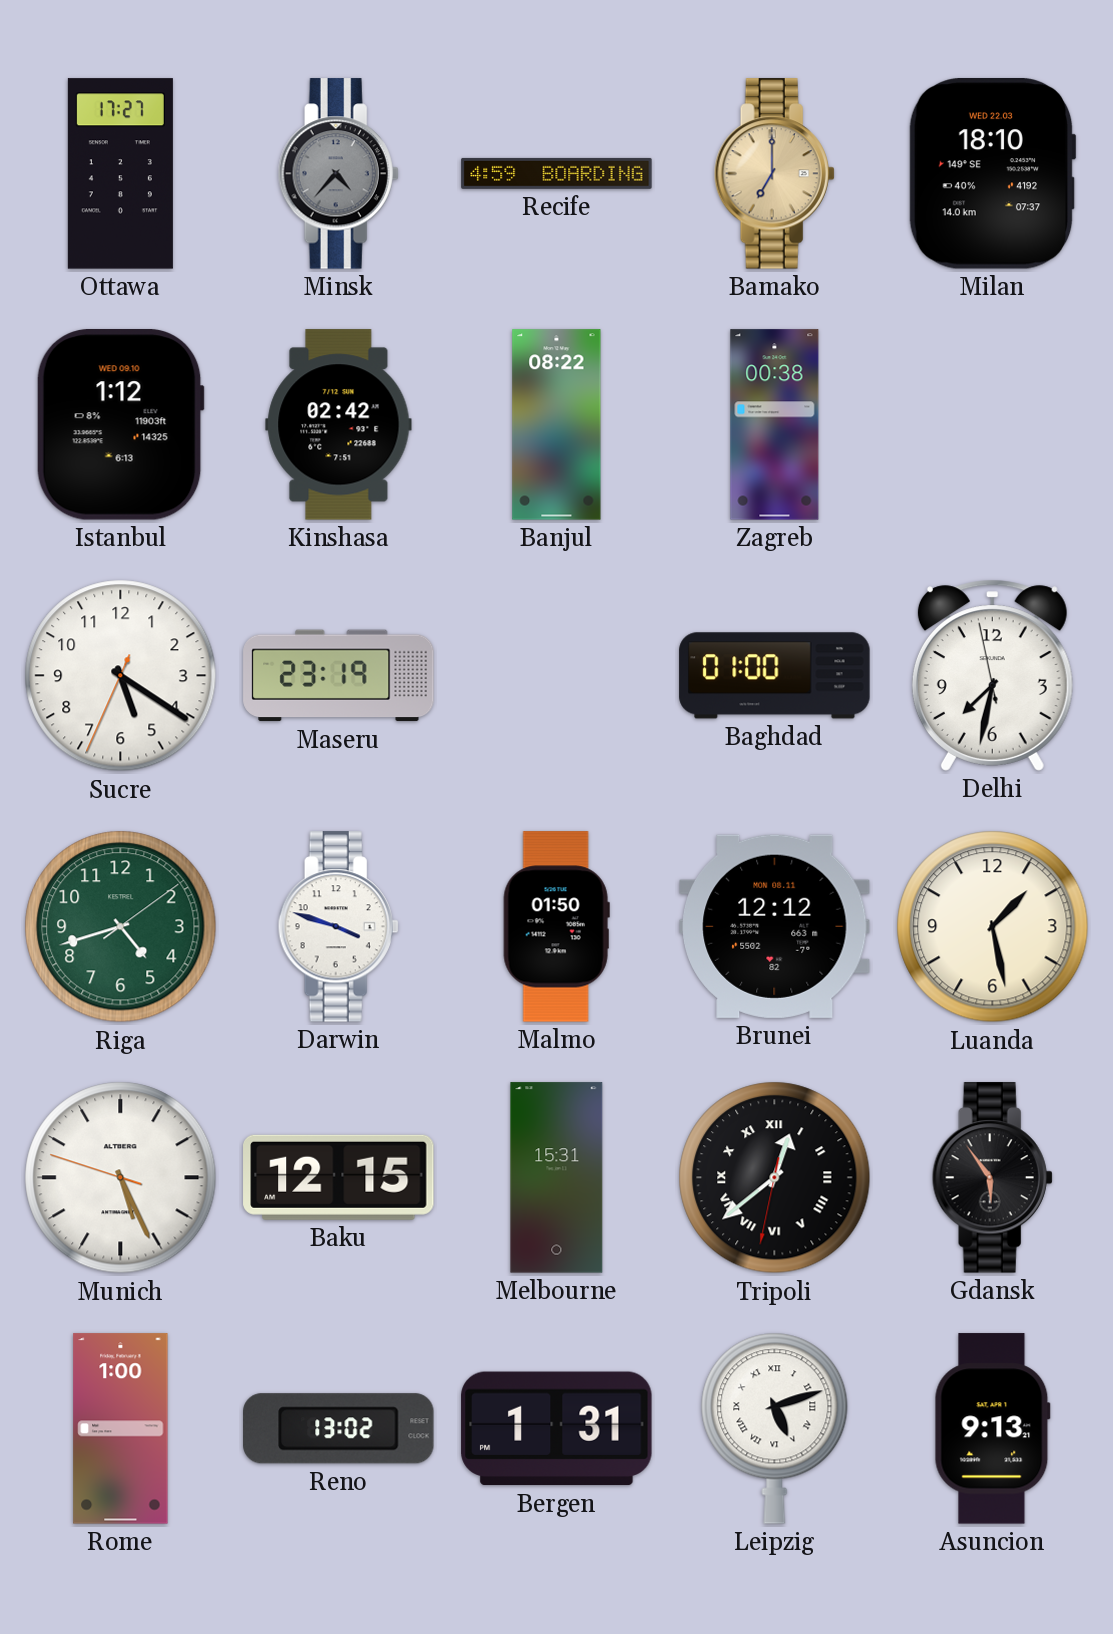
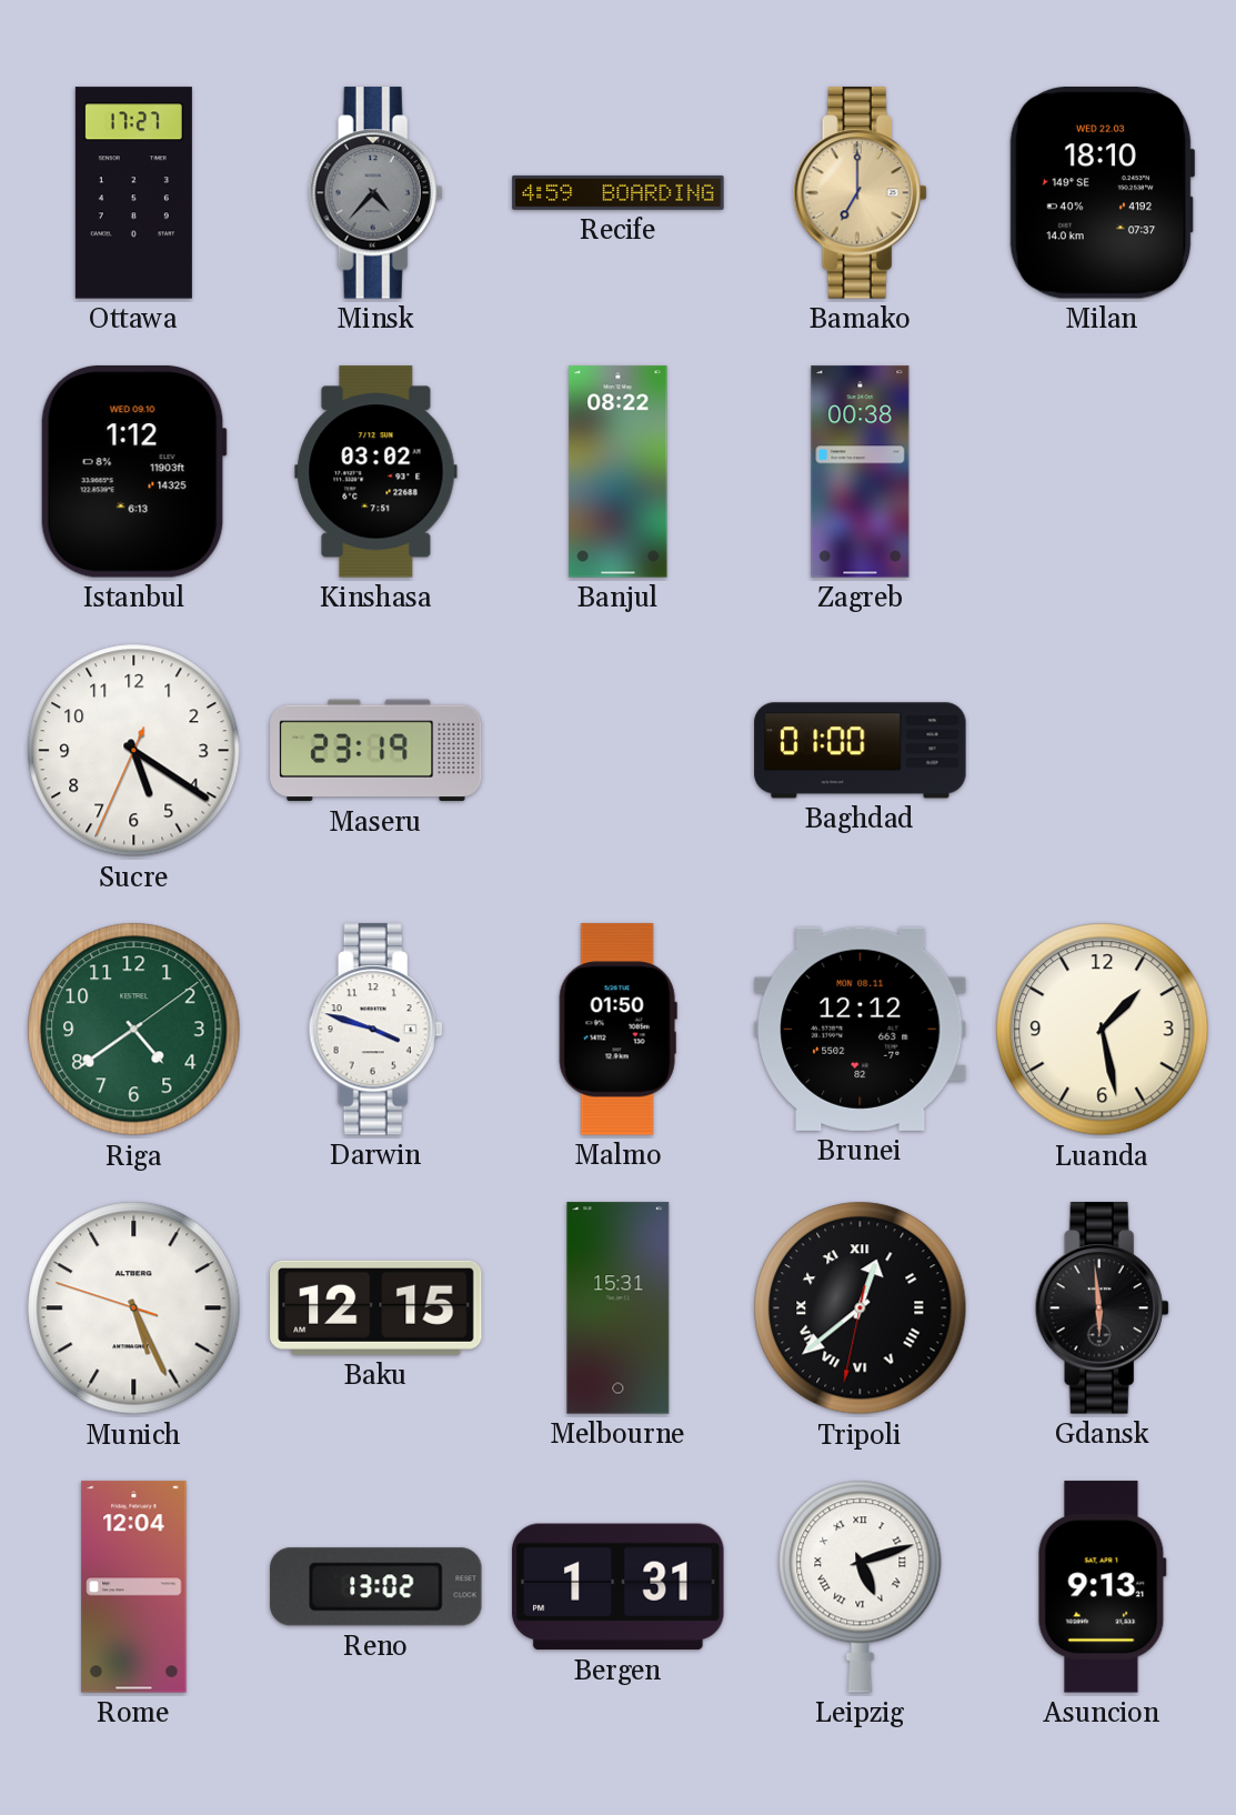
Kinshasa: 02:42 -> 03:02
Delhi: 7:31 -> none
Riga: 4:42 -> 4:39
Gdansk: 5:54 -> 5:59
Rome: 1:00 -> 12:04
